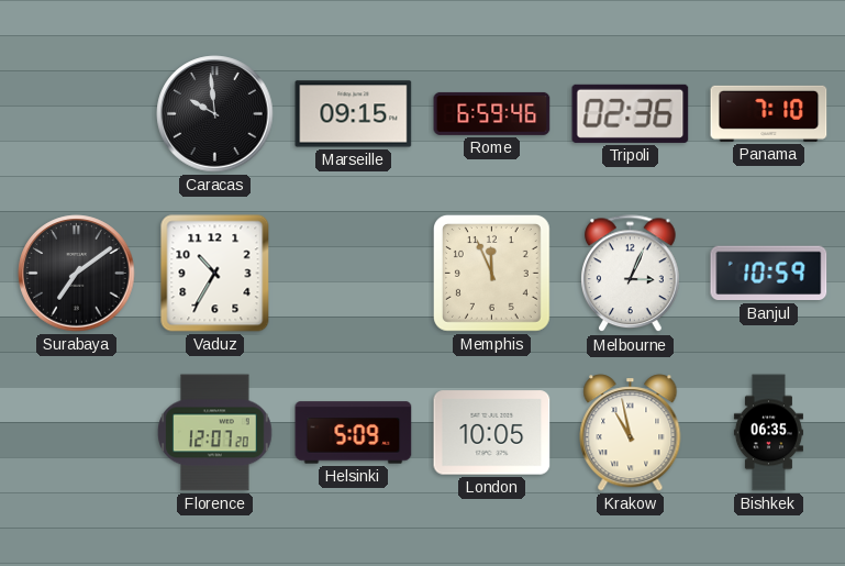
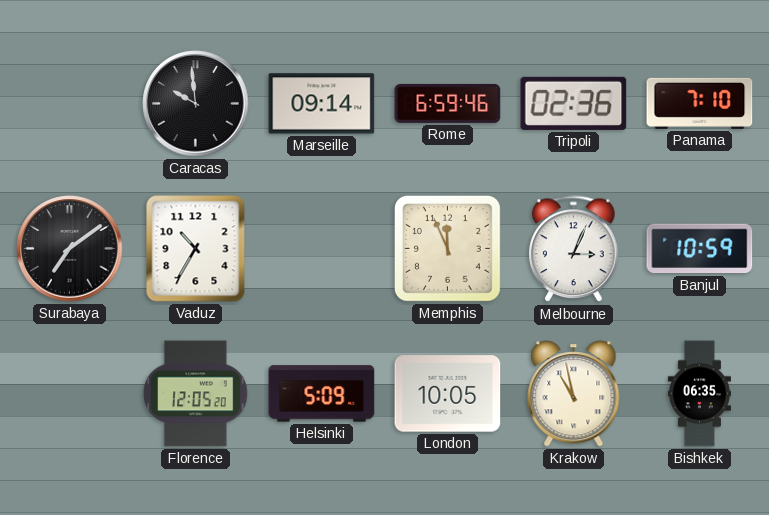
Marseille: 09:15 -> 09:14
Florence: 12:07 -> 12:05
